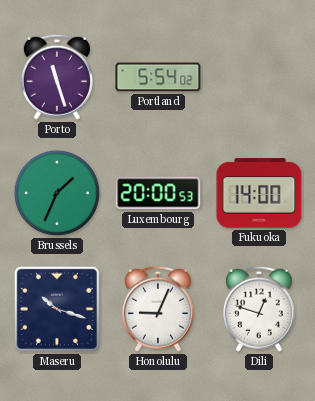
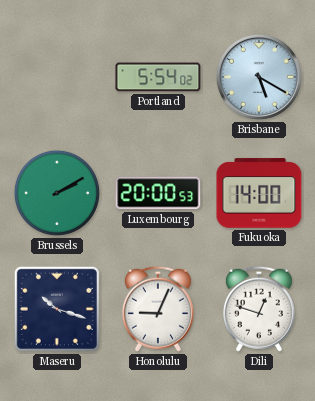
Porto: 11:27 -> none
Brisbane: none -> 5:20
Brussels: 1:34 -> 2:10
